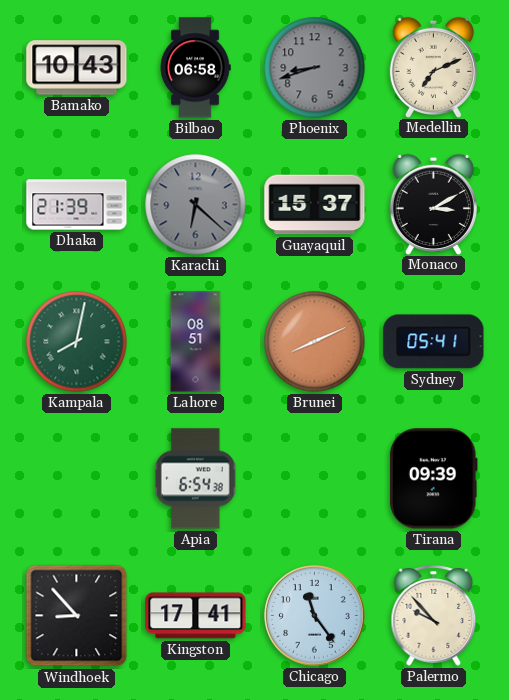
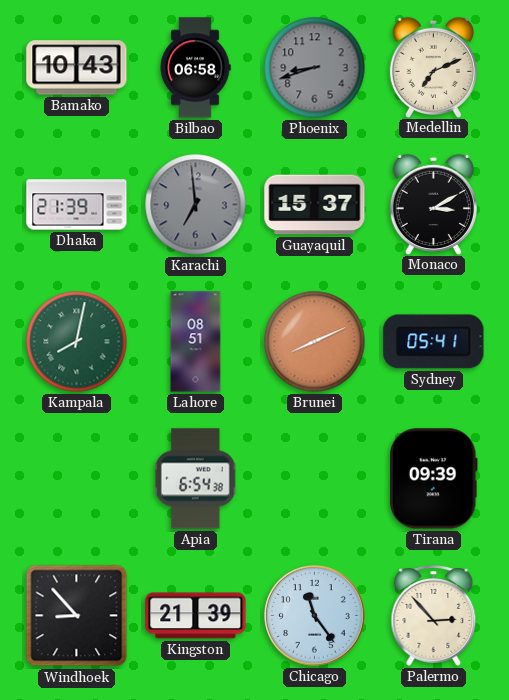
Karachi: 6:22 -> 6:59
Kingston: 17:41 -> 21:39
Palermo: 9:53 -> 2:53
